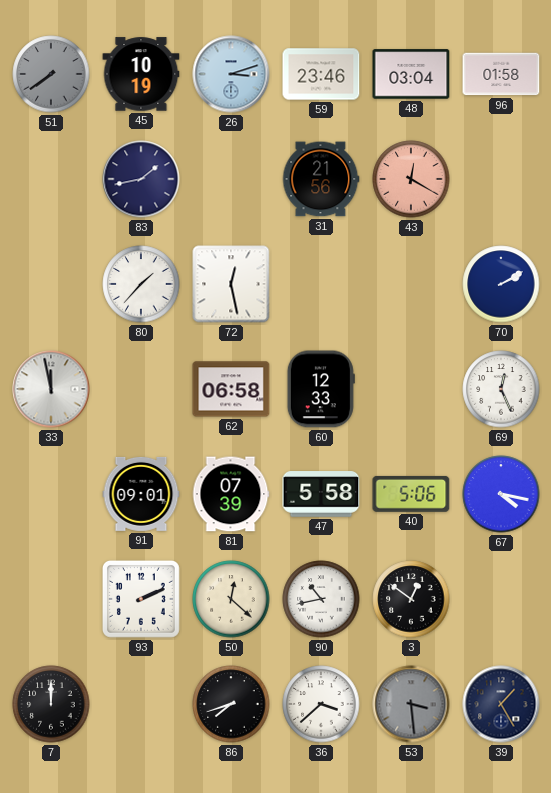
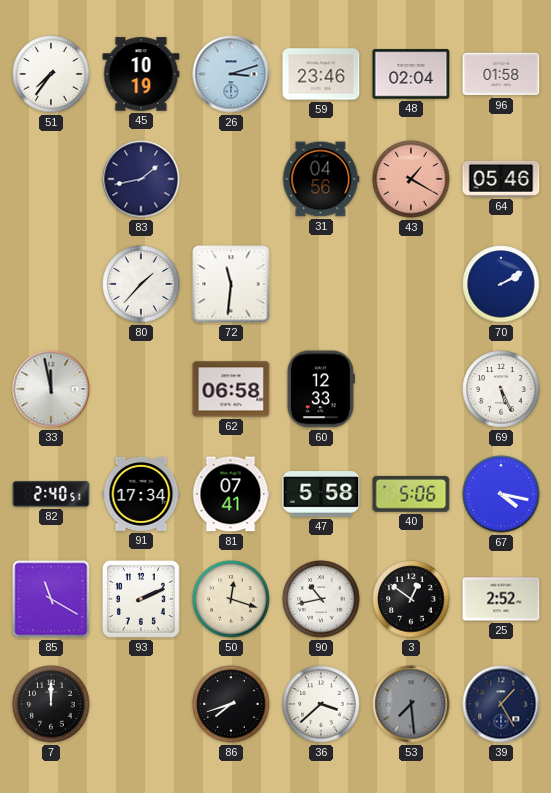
51: 7:39 -> 7:36
51 dial: grey -> white
48: 03:04 -> 02:04
31: 21:56 -> 04:56
43: 12:20 -> 1:20
64: none -> 05:46
72: 12:28 -> 11:31
69: 12:26 -> 5:26
82: none -> 2:40
91: 09:01 -> 17:34
81: 07:39 -> 07:41
85: none -> 11:20
50: 12:22 -> 12:18
25: none -> 2:52
53: 3:29 -> 7:29
